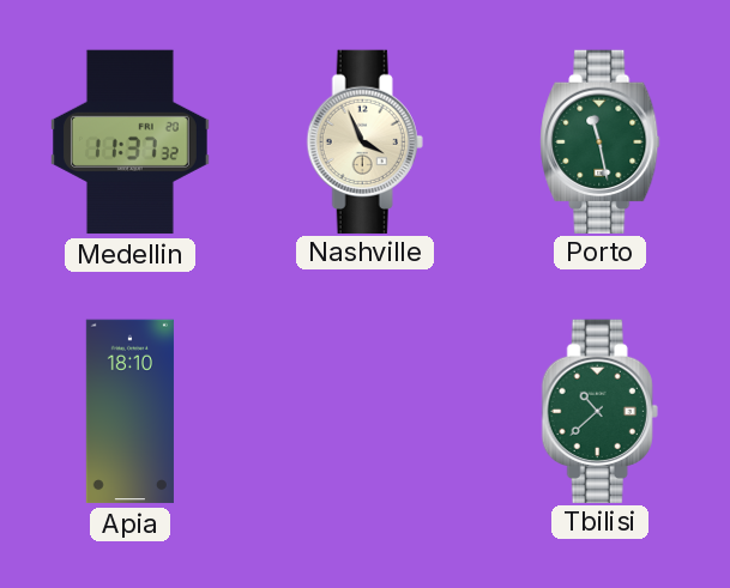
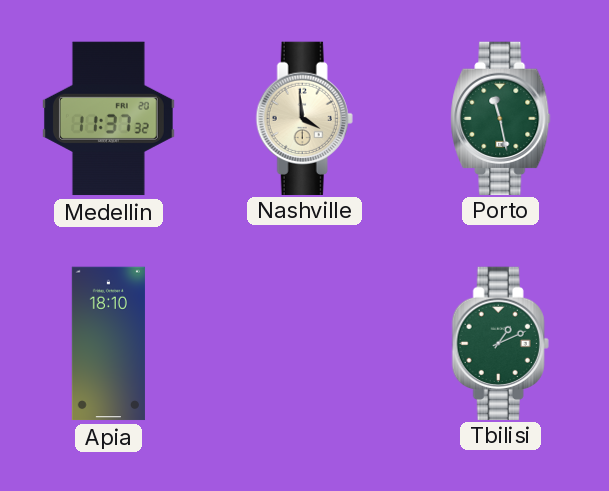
Nashville: 3:56 -> 3:59
Tbilisi: 10:38 -> 1:11
